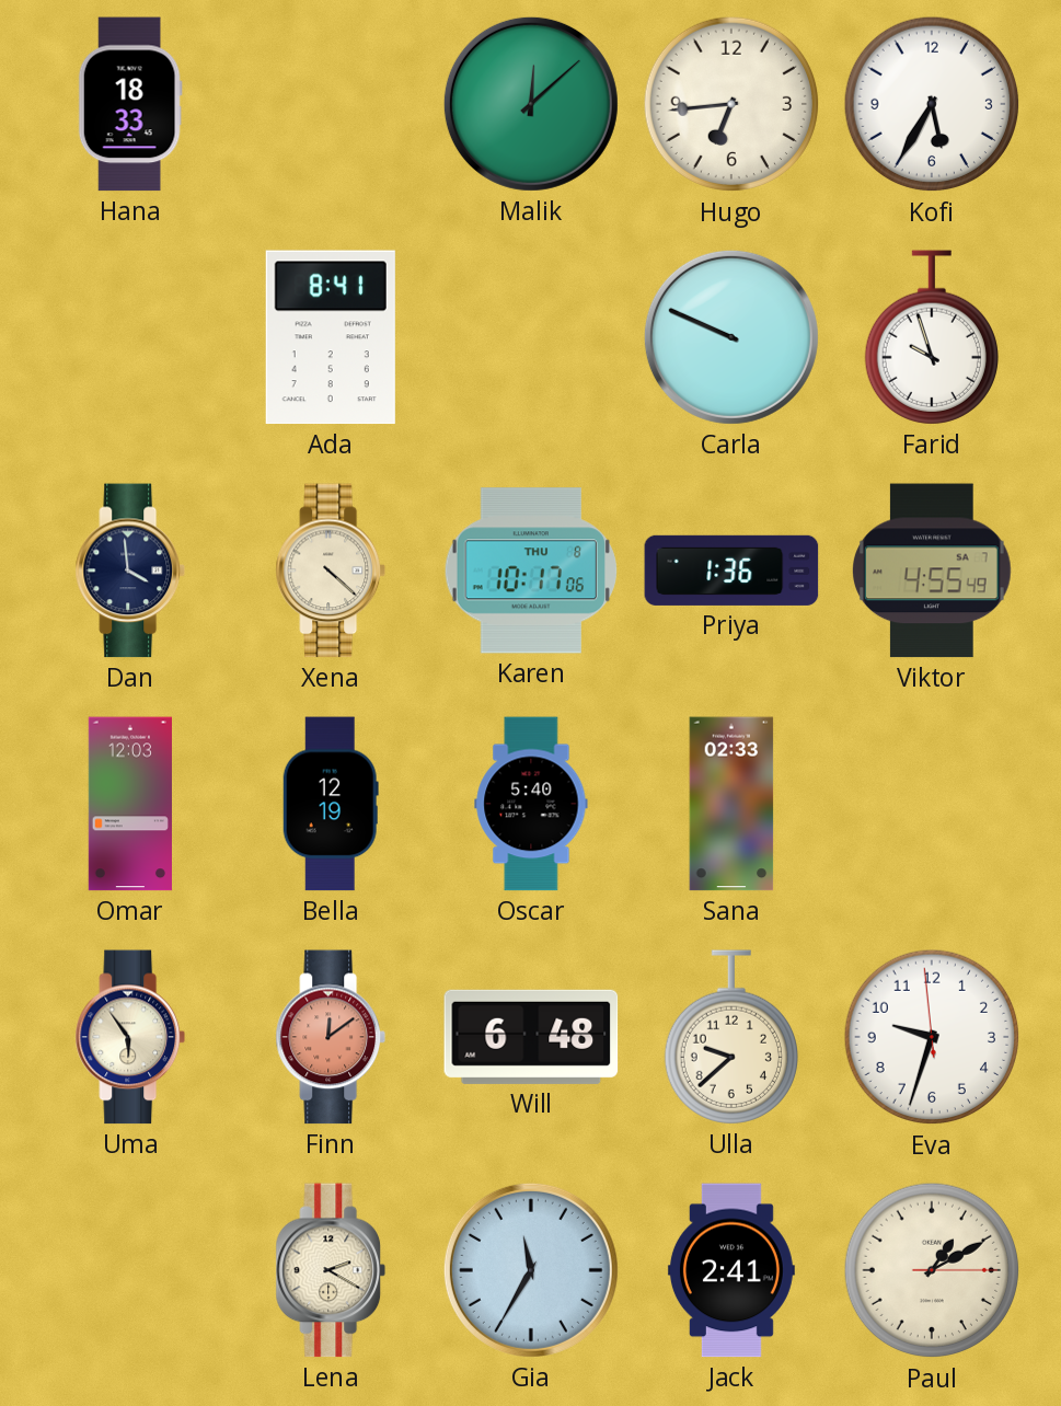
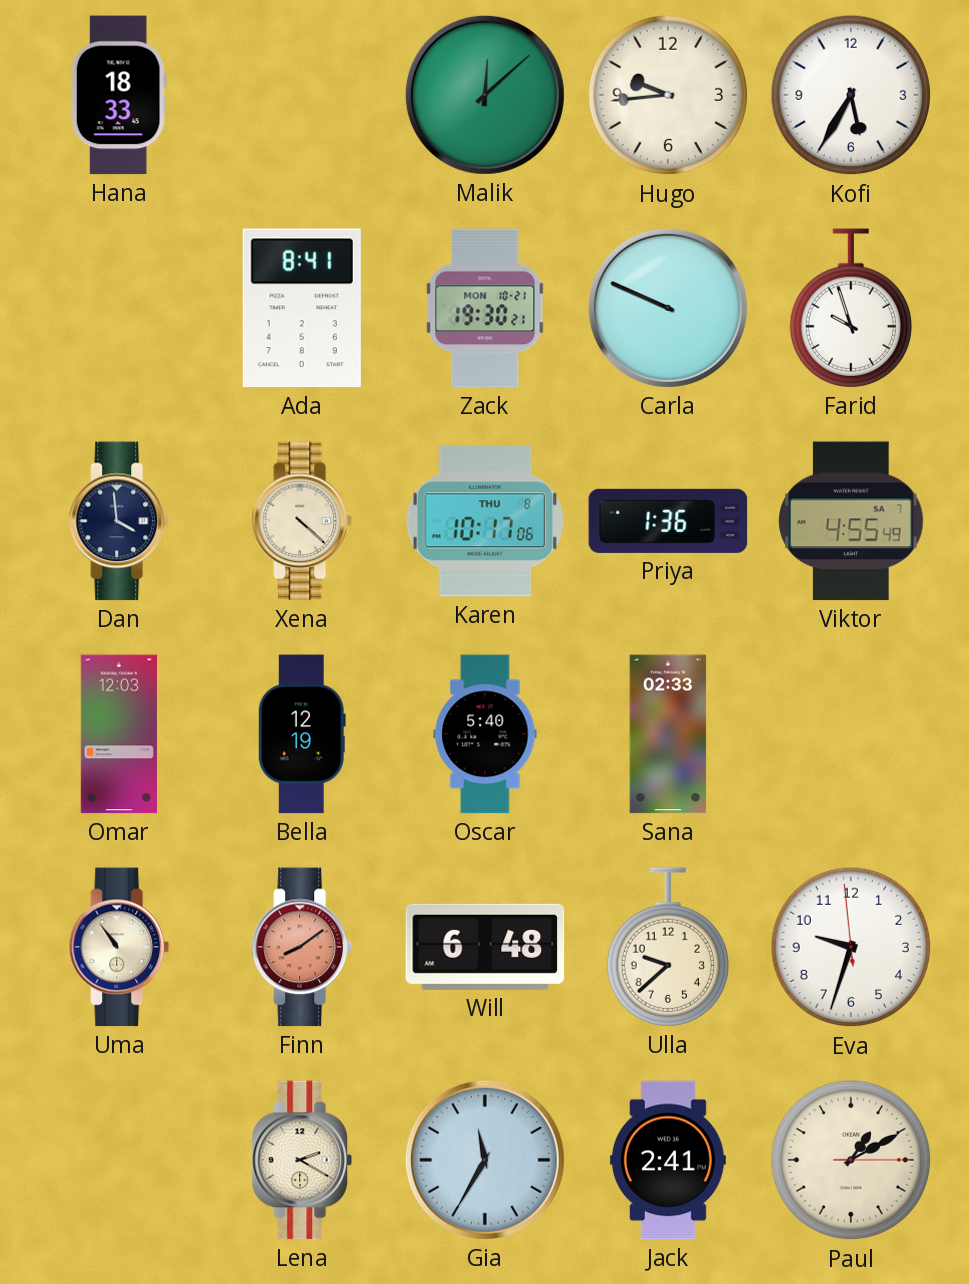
Hugo: 6:44 -> 9:44
Zack: none -> 19:30
Uma: 5:54 -> 10:54
Finn: 12:09 -> 8:09
